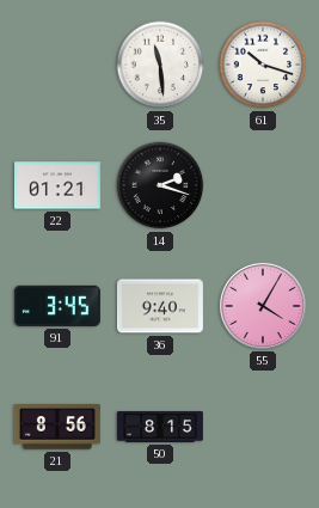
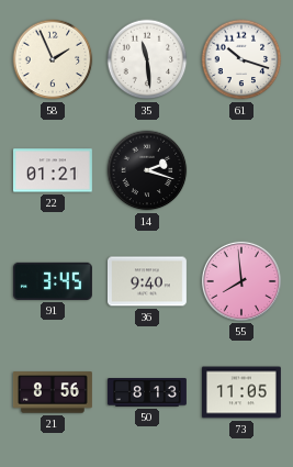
58: none -> 1:56
55: 4:05 -> 7:59
50: 8:15 -> 8:13
73: none -> 11:05
